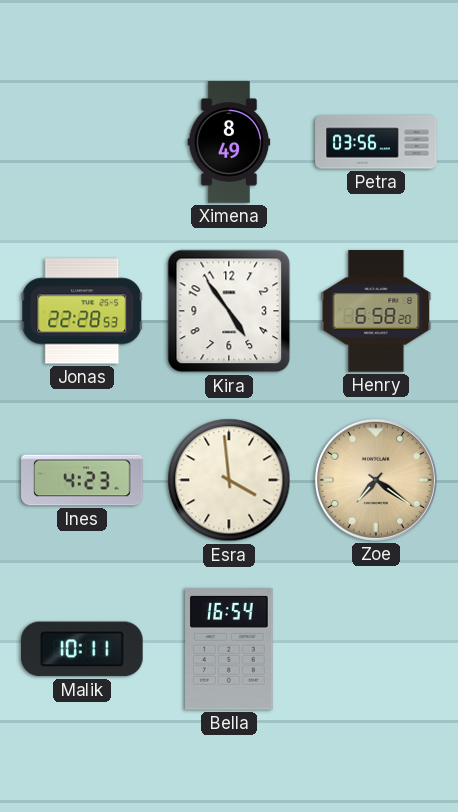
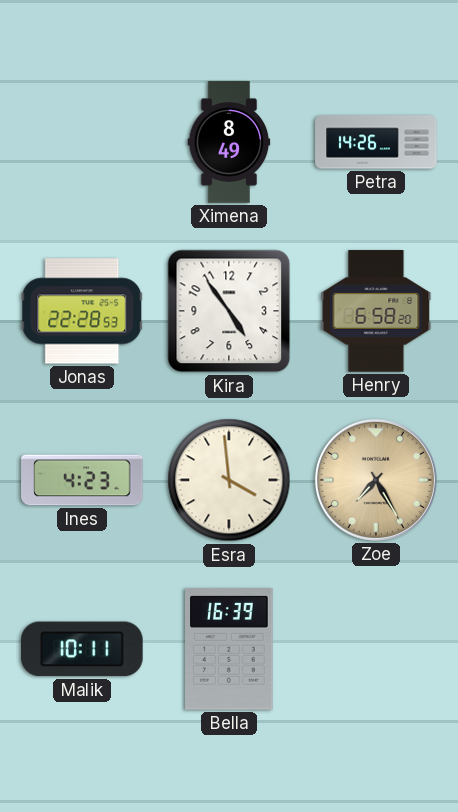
Petra: 03:56 -> 14:26
Zoe: 7:21 -> 7:25
Bella: 16:54 -> 16:39
